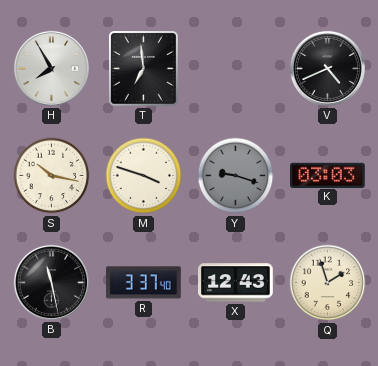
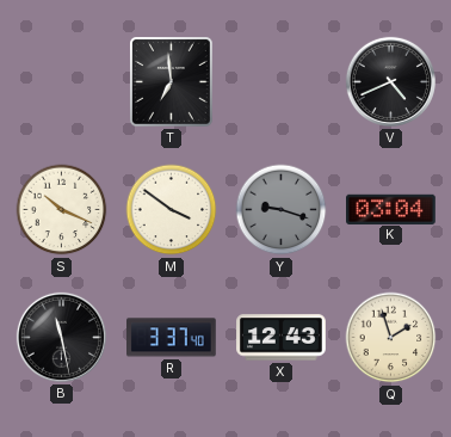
H: 7:55 -> none
S: 10:17 -> 10:19
M: 3:48 -> 3:51
K: 03:03 -> 03:04
